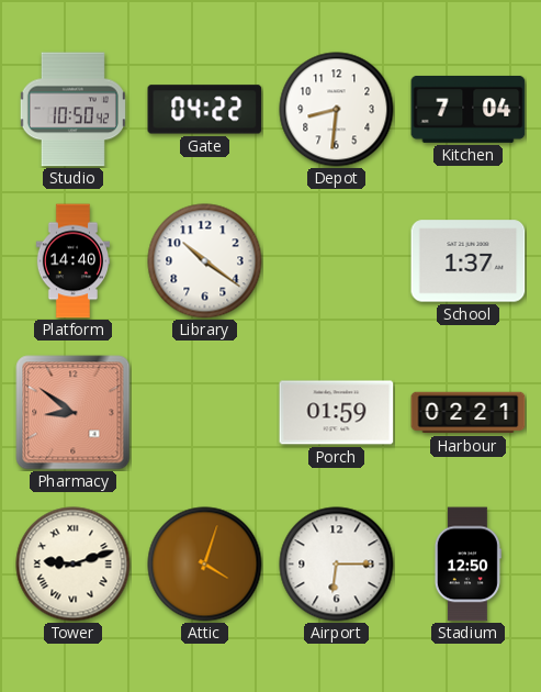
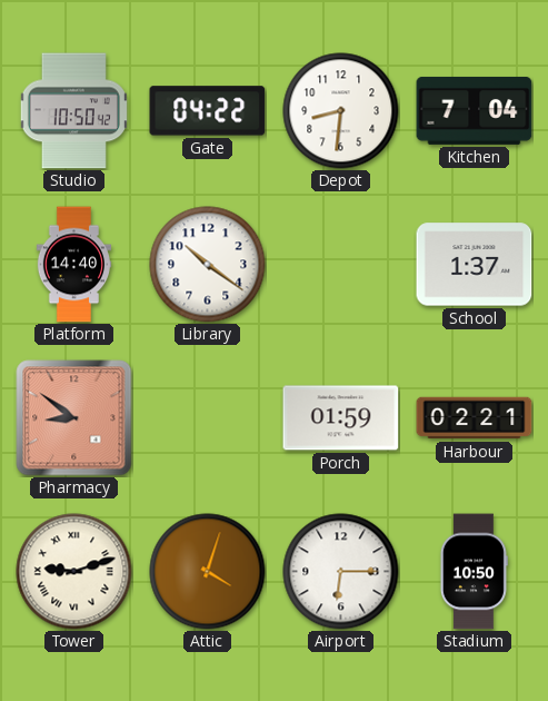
Stadium: 12:50 -> 10:50
